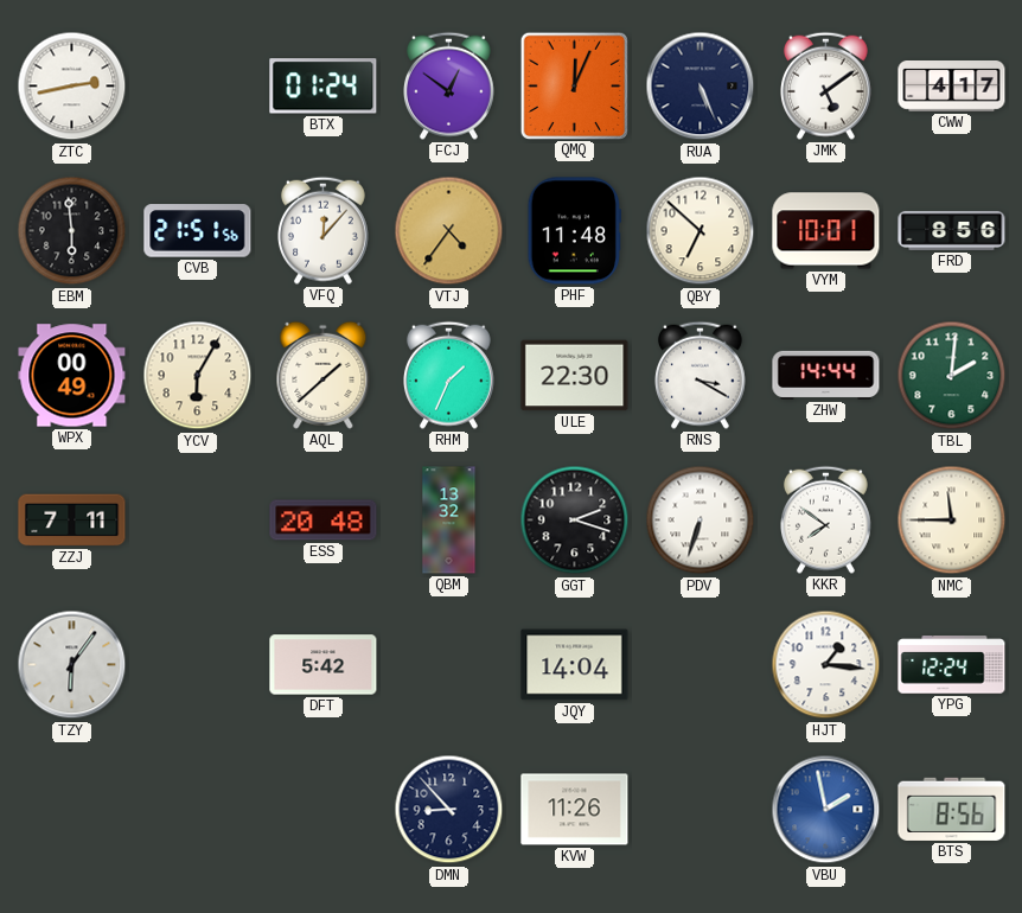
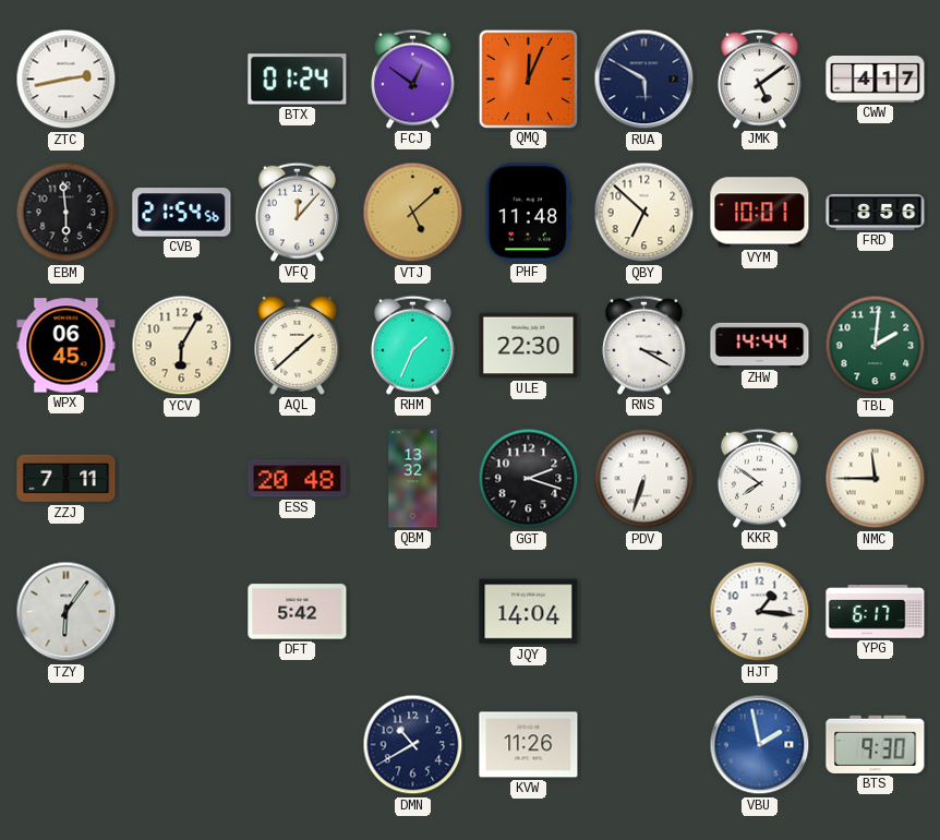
RUA: 5:26 -> 5:50
CVB: 21:51 -> 21:54
VTJ: 4:36 -> 5:08
WPX: 00:49 -> 06:45
YPG: 12:24 -> 6:17
DMN: 8:53 -> 10:40
BTS: 8:56 -> 9:30
